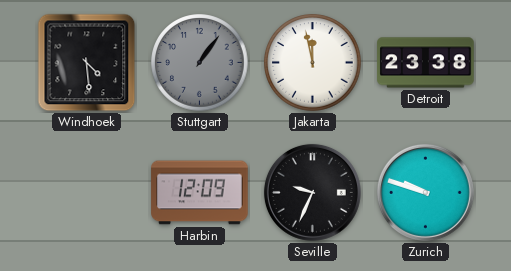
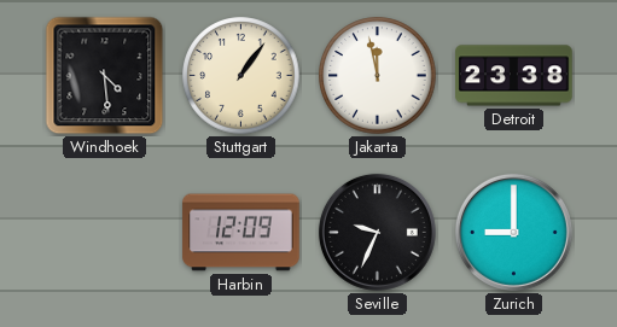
Stuttgart dial: grey -> cream
Zurich: 9:48 -> 9:00
